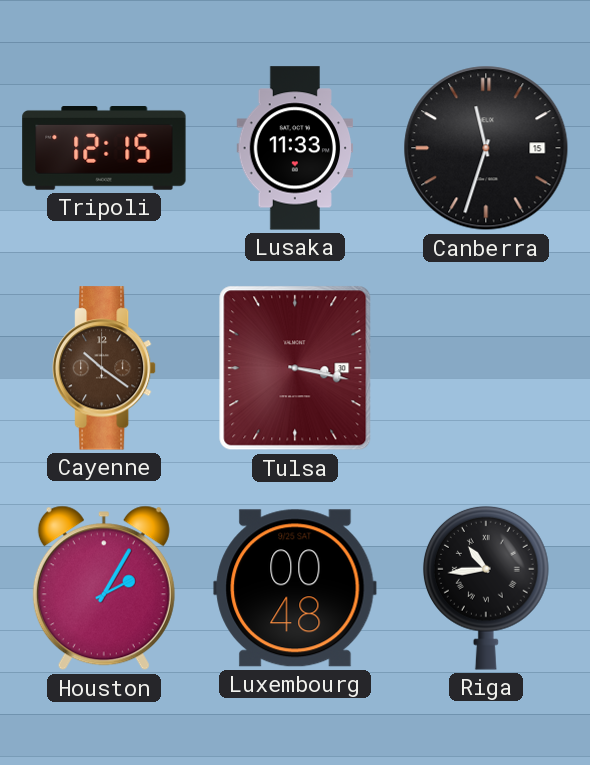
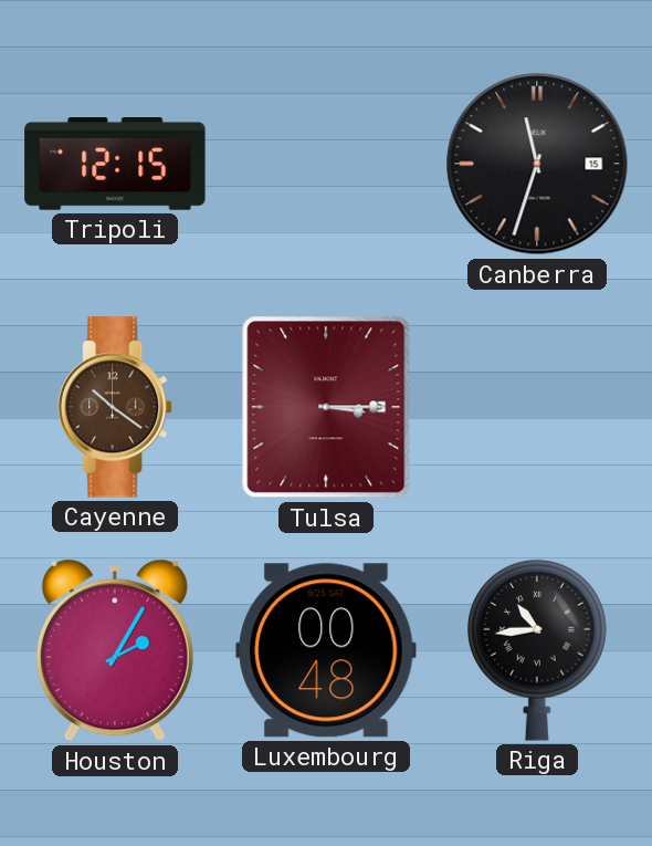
Lusaka: 11:33 -> none
Tulsa: 3:17 -> 3:15
